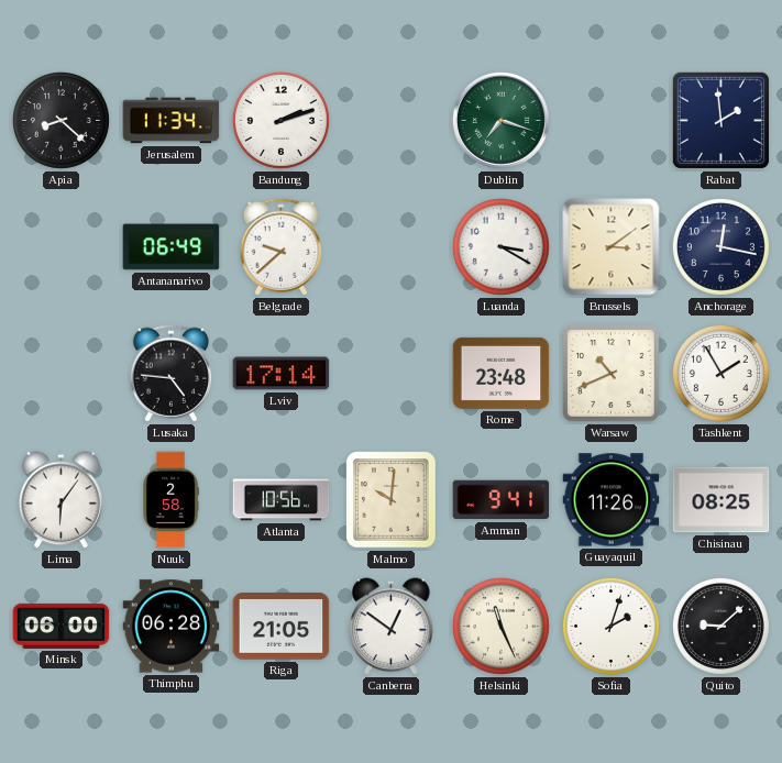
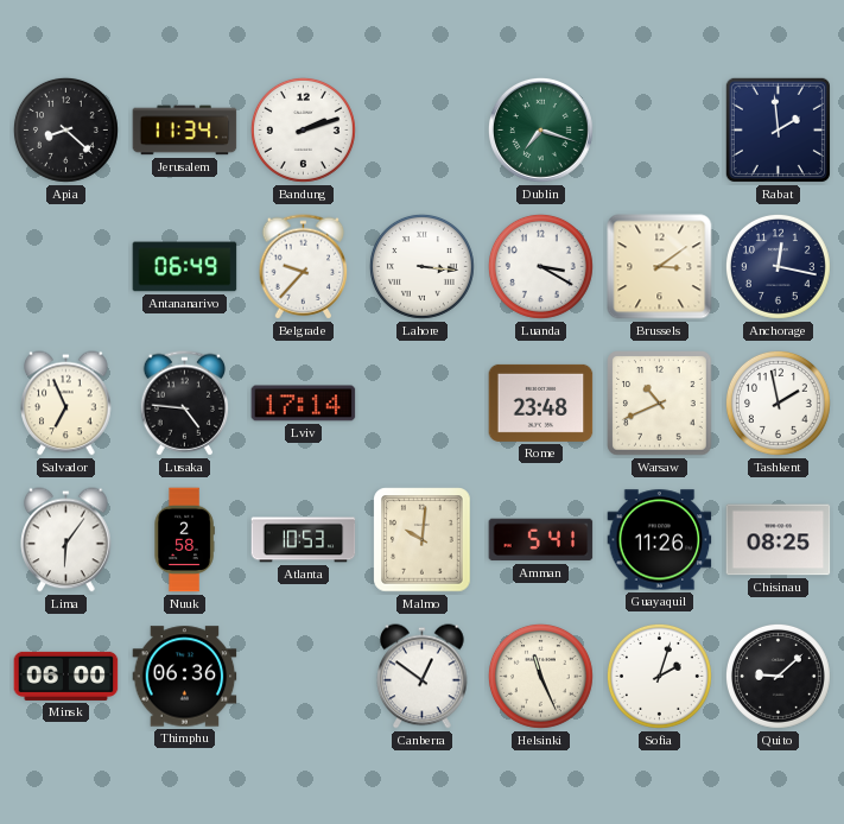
Belgrade: 9:38 -> 9:37
Lahore: none -> 3:16
Salvador: none -> 6:56
Tashkent: 1:55 -> 1:58
Atlanta: 10:56 -> 10:53
Amman: 9:41 -> 5:41
Thimphu: 06:28 -> 06:36
Riga: 21:05 -> none
